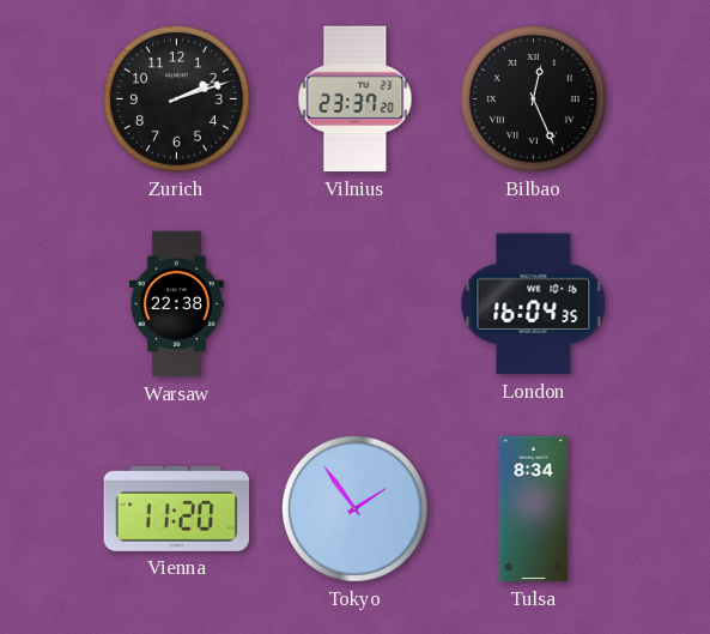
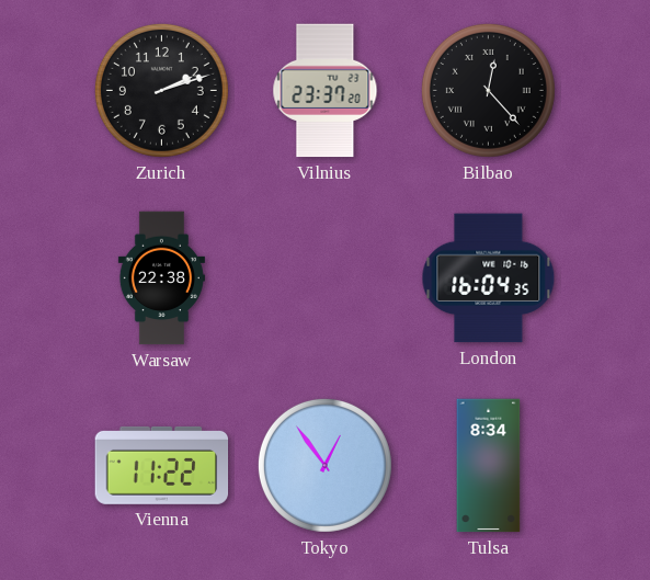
Bilbao: 12:26 -> 12:23
Vienna: 11:20 -> 11:22
Tokyo: 1:54 -> 12:54
